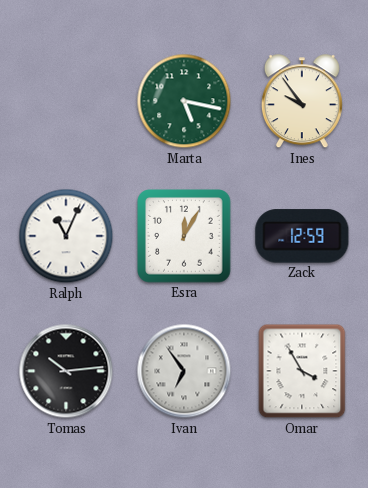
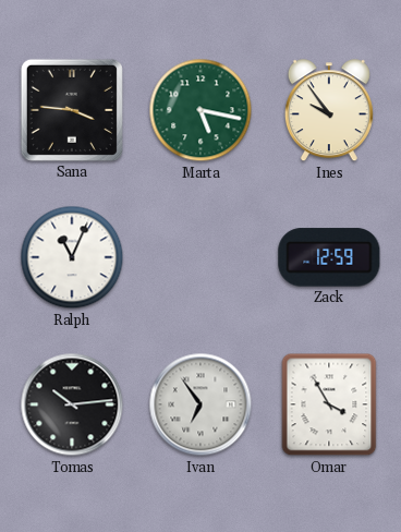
Sana: none -> 3:46
Esra: 12:05 -> none
